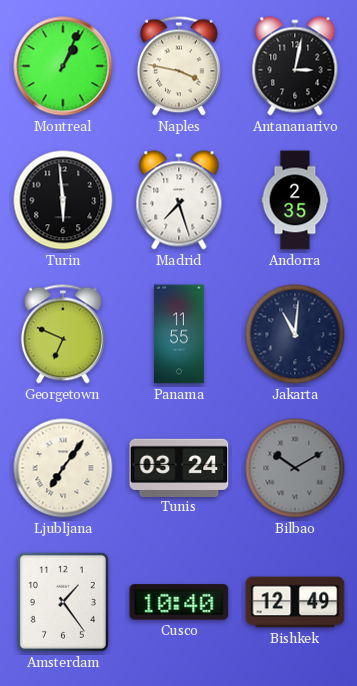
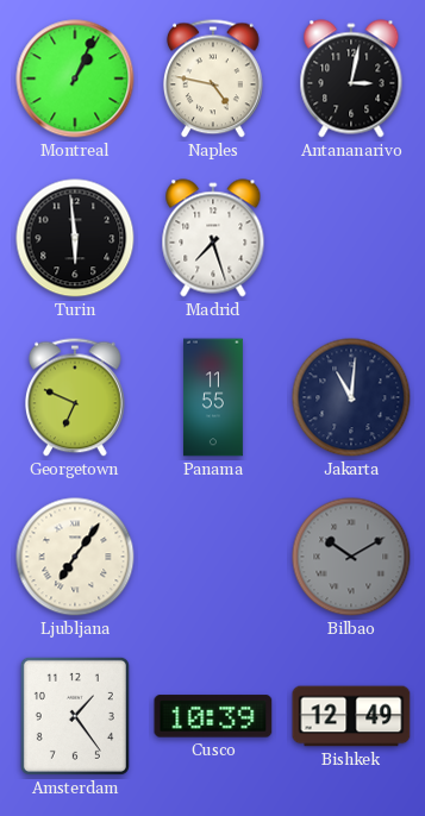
Naples: 3:47 -> 4:47
Andorra: 2:35 -> none
Tunis: 03:24 -> none
Cusco: 10:40 -> 10:39
